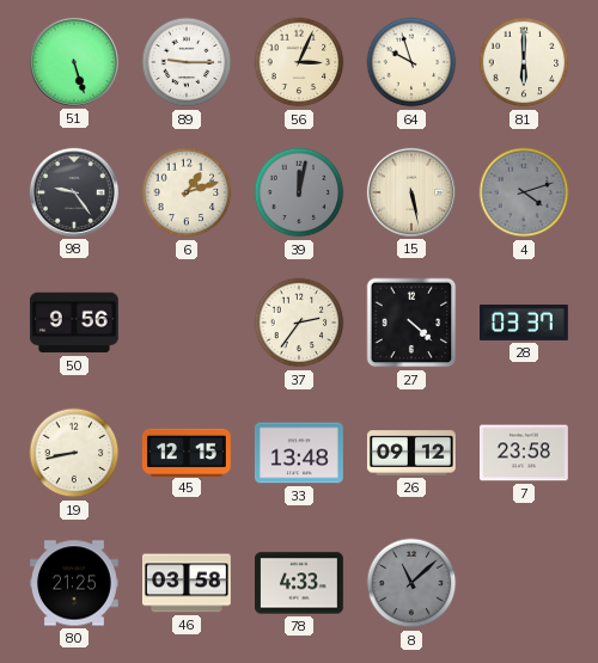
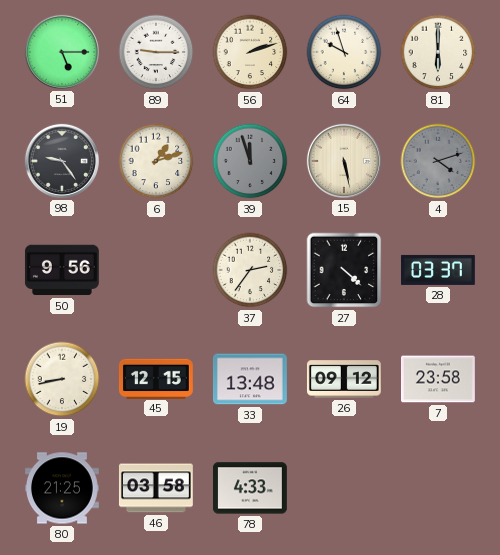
51: 5:27 -> 5:15
56: 3:04 -> 2:12
39: 12:02 -> 11:57
8: 11:08 -> none
